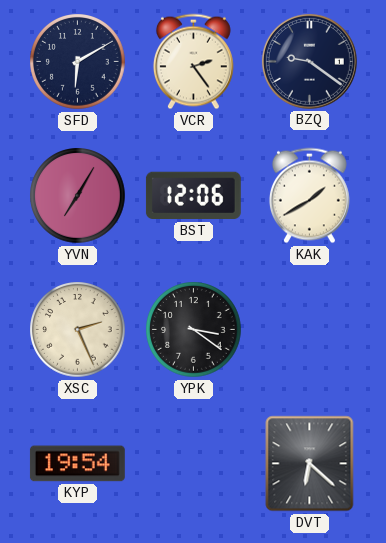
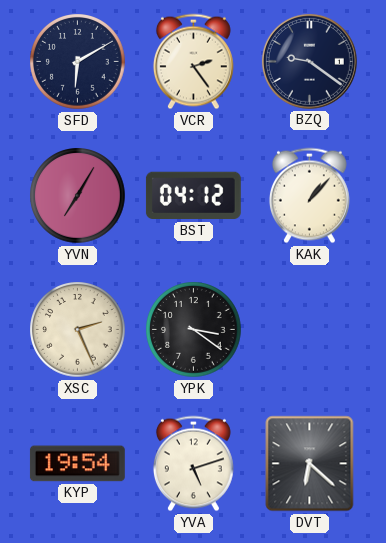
BST: 12:06 -> 04:12
KAK: 1:40 -> 1:07
YVA: none -> 5:12
